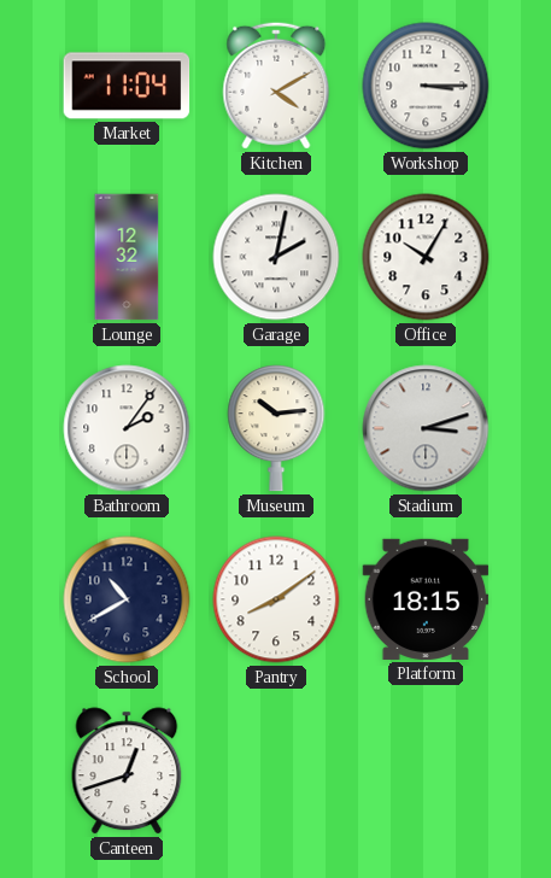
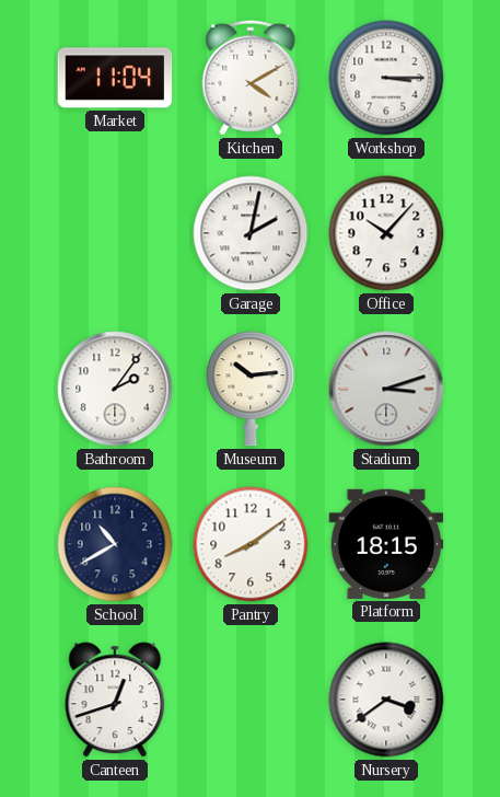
Lounge: 12:32 -> none
Office: 10:05 -> 10:07
Nursery: none -> 3:39
